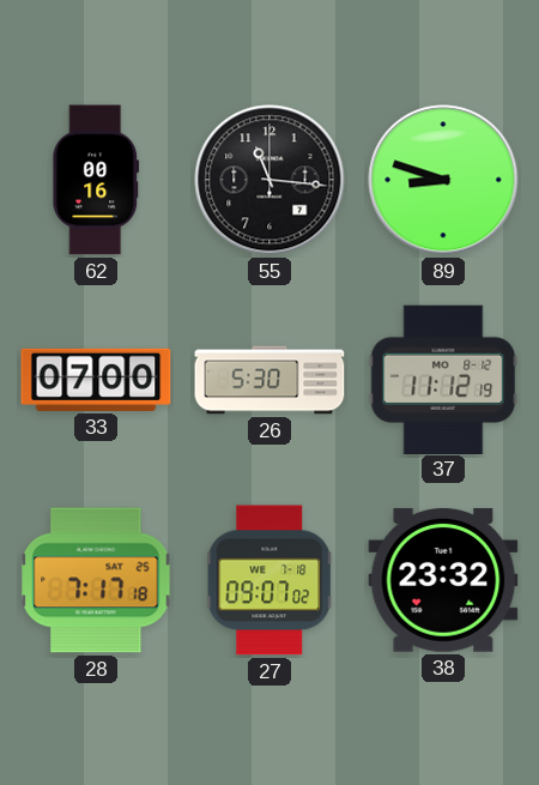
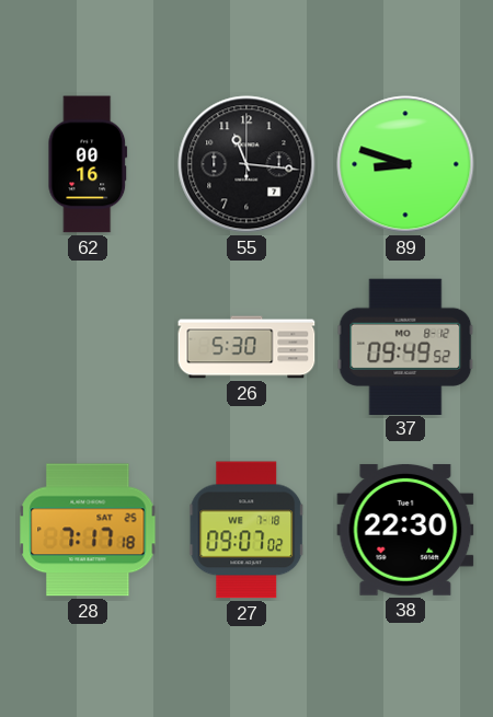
33: 07:00 -> none
37: 11:12 -> 09:49
38: 23:32 -> 22:30
